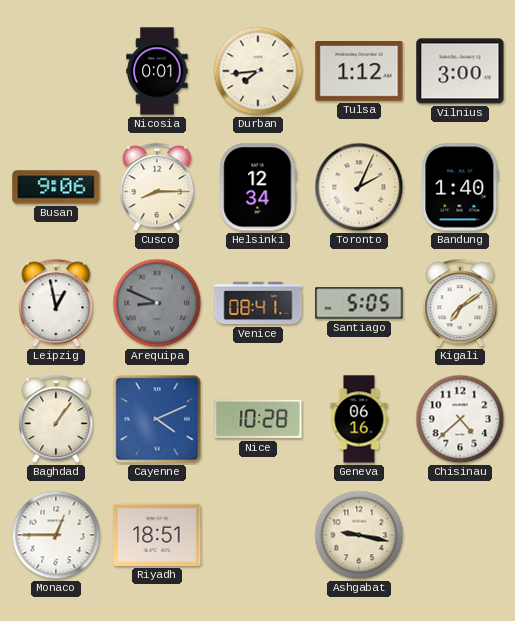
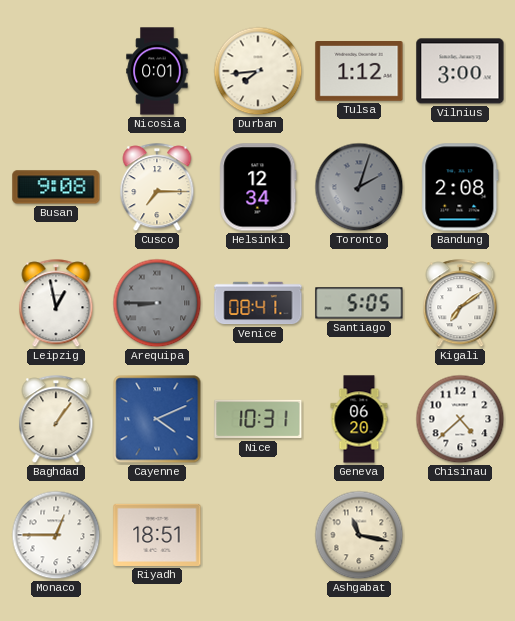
Busan: 9:06 -> 9:08
Cusco: 8:15 -> 7:15
Toronto: 2:04 -> 2:03
Toronto dial: cream -> grey
Bandung: 1:40 -> 2:08
Arequipa: 8:49 -> 8:45
Nice: 10:28 -> 10:31
Geneva: 06:16 -> 06:20
Ashgabat: 9:17 -> 11:17
